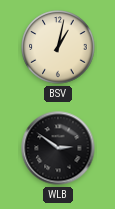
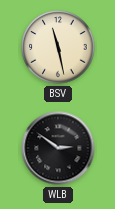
BSV: 1:02 -> 11:28
